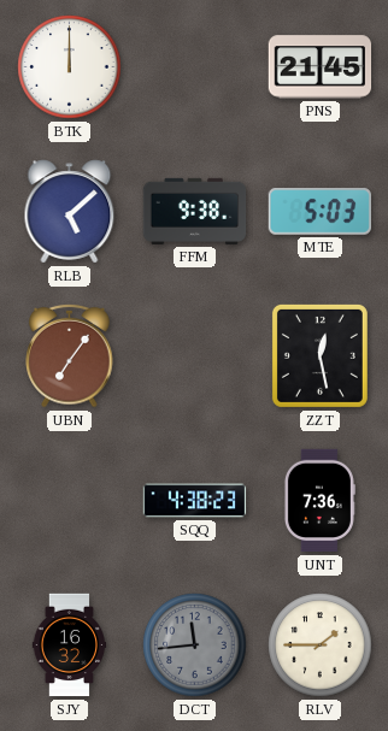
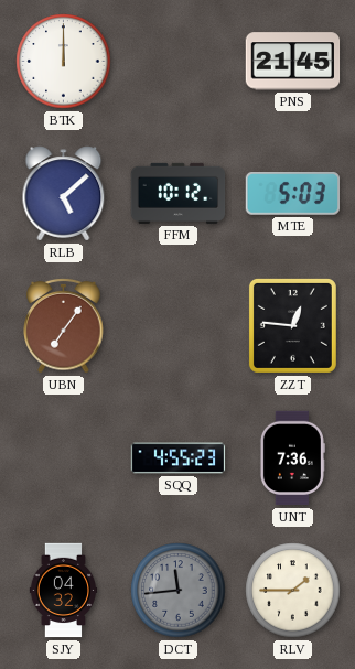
FFM: 9:38 -> 10:12
ZZT: 12:28 -> 12:46
SQQ: 4:38 -> 4:55
SJY: 16:32 -> 04:32
